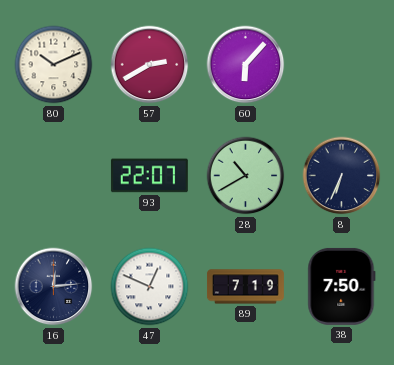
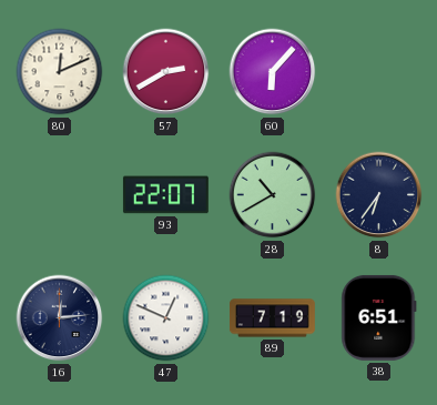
80: 10:11 -> 12:11
8: 6:34 -> 6:36
38: 7:50 -> 6:51
